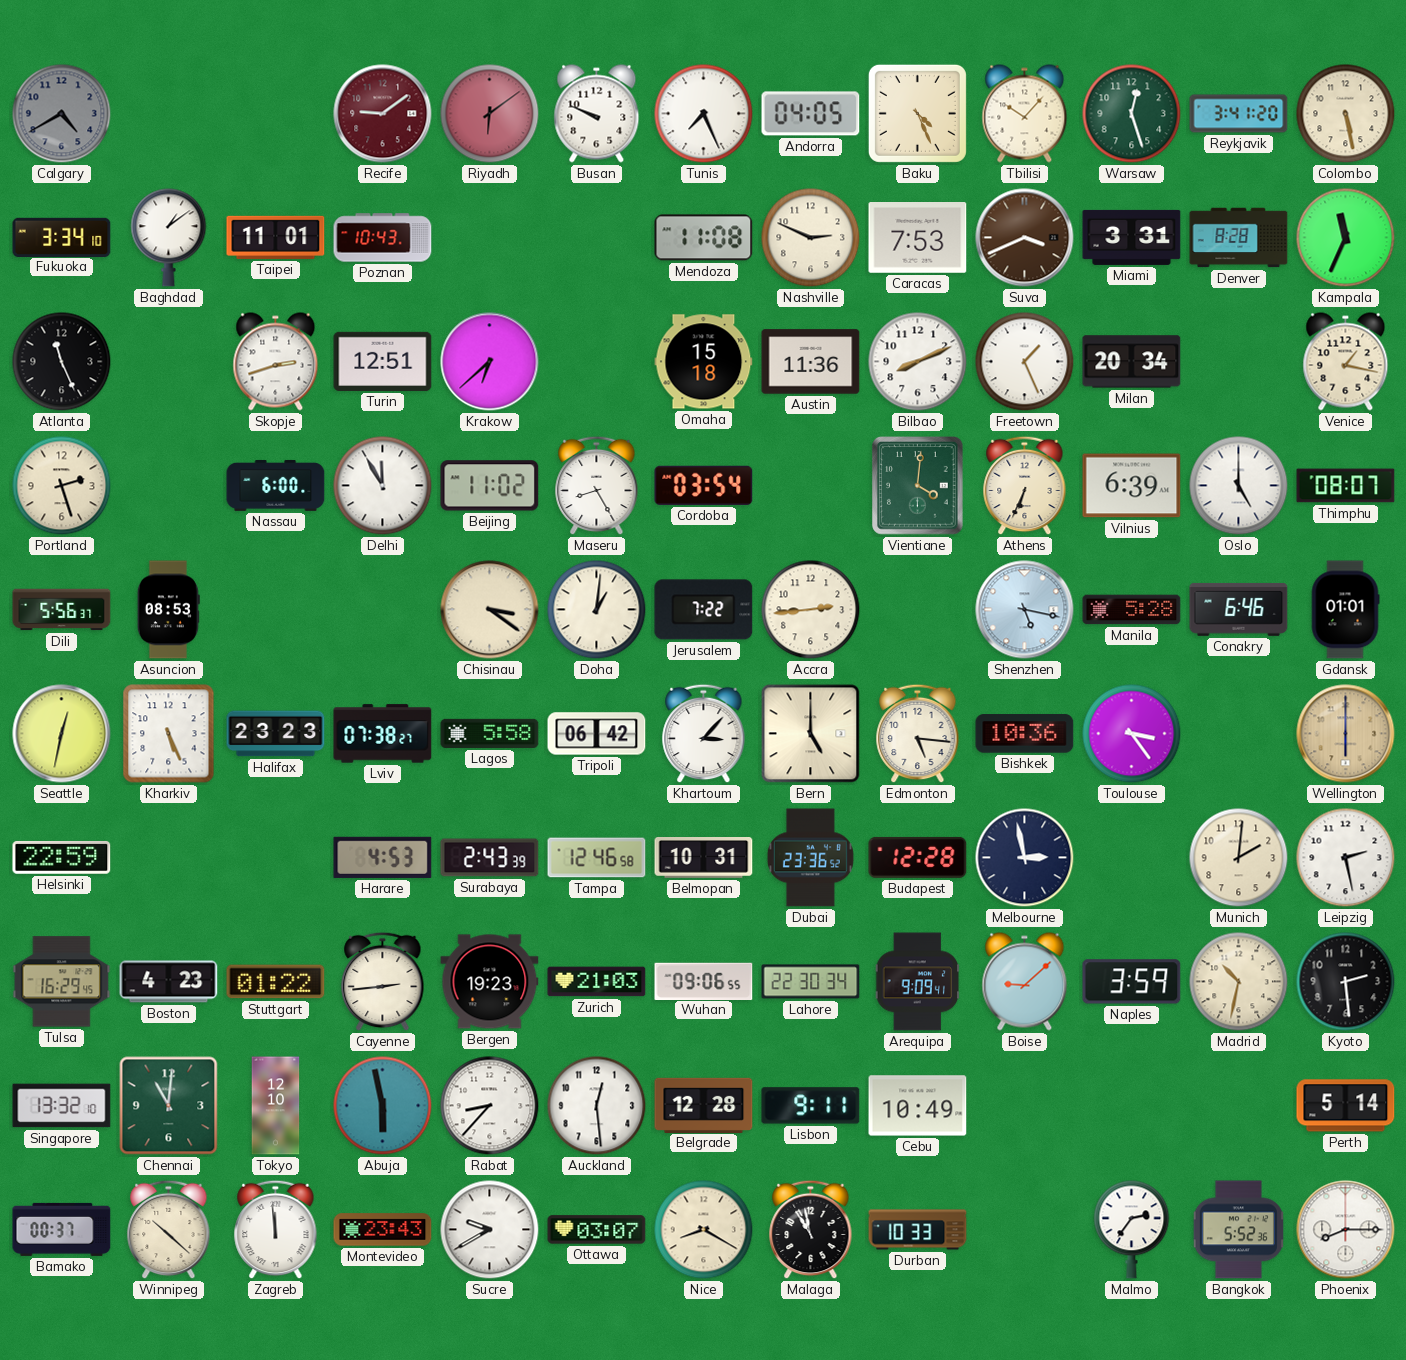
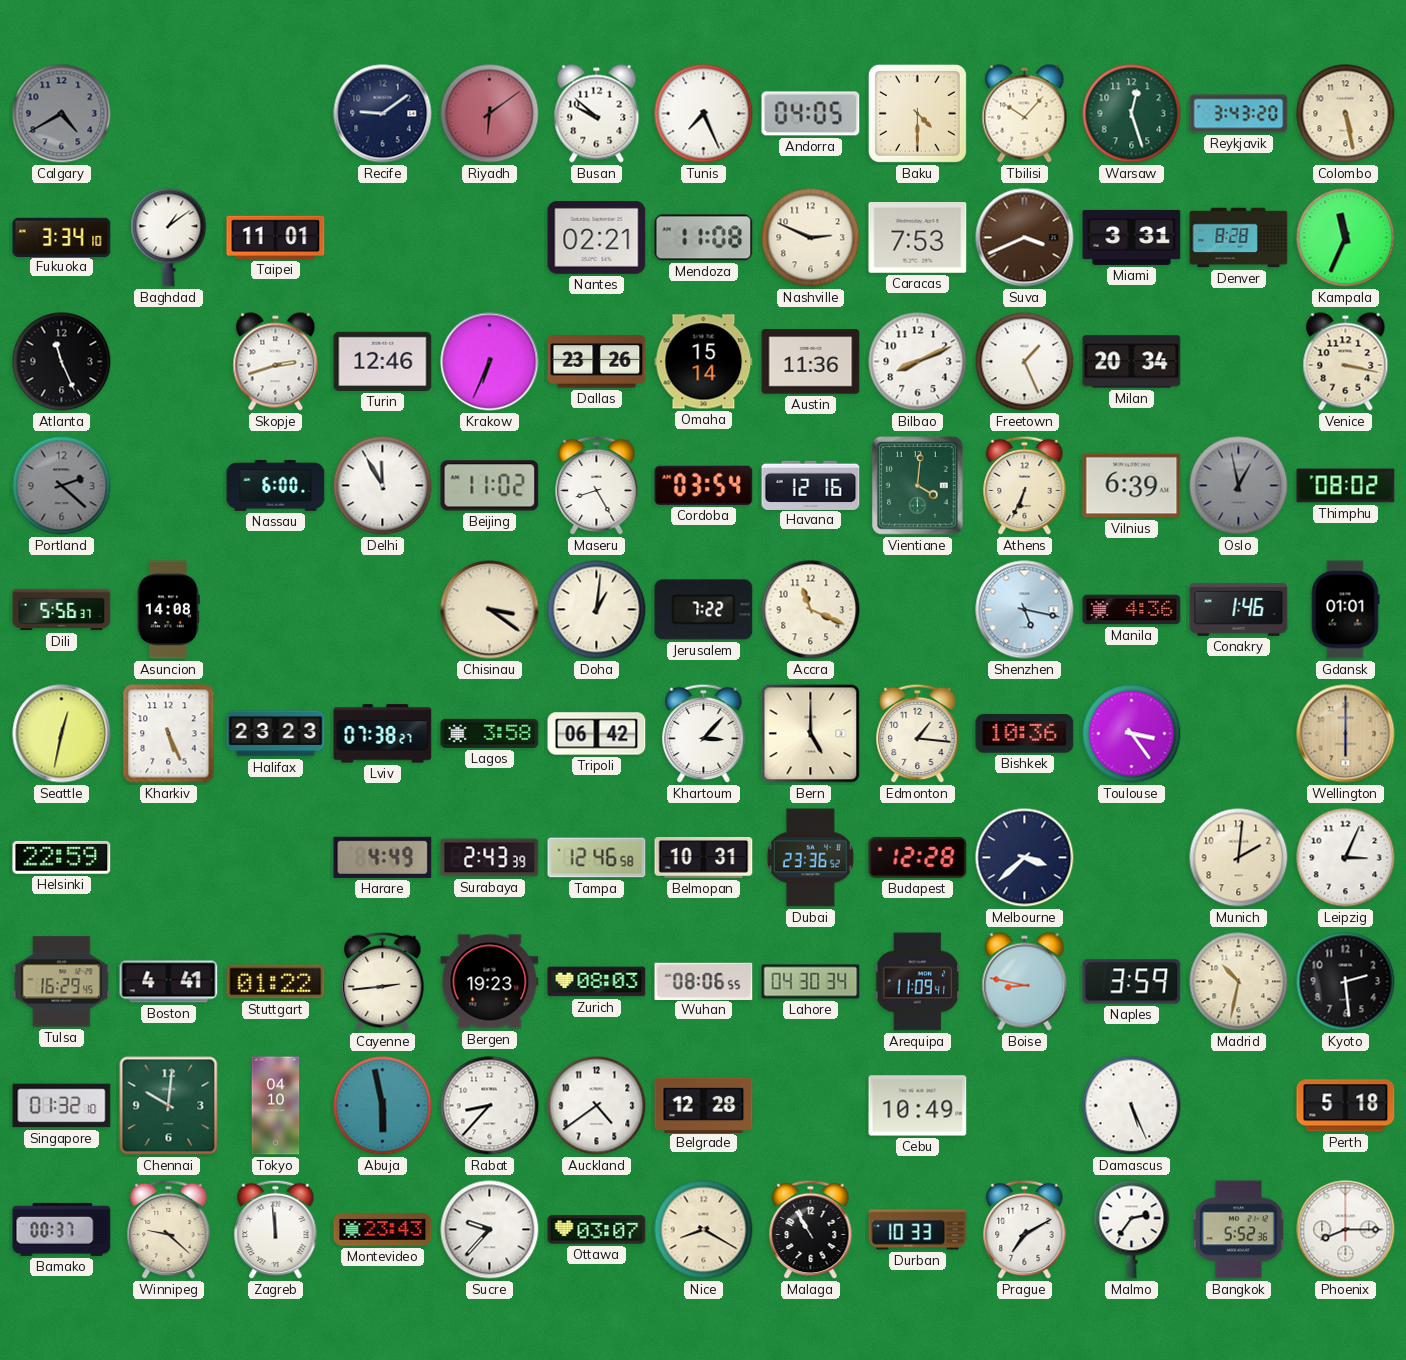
Recife dial: burgundy -> navy
Busan: 9:49 -> 9:52
Baku: 4:26 -> 4:30
Reykjavik: 3:41 -> 3:43
Poznan: 10:43 -> none
Nantes: none -> 02:21
Turin: 12:51 -> 12:46
Krakow: 6:38 -> 6:34
Dallas: none -> 23:26
Omaha: 15:18 -> 15:14
Venice: 1:17 -> 3:17
Portland: 2:27 -> 2:22
Portland dial: cream -> grey
Havana: none -> 12:16
Oslo: 5:00 -> 12:58
Oslo dial: white -> grey
Thimphu: 08:07 -> 08:02
Asuncion: 08:53 -> 14:08
Accra: 2:44 -> 11:19
Manila: 5:28 -> 4:36
Conakry: 6:46 -> 1:46
Lagos: 5:58 -> 3:58
Edmonton: 5:16 -> 1:16
Harare: 4:53 -> 4:49
Melbourne: 2:58 -> 3:38
Leipzig: 2:28 -> 3:04
Boston: 4:23 -> 4:41
Zurich: 21:03 -> 08:03
Wuhan: 09:06 -> 08:06
Lahore: 22:30 -> 04:30
Arequipa: 9:09 -> 11:09
Boise: 9:08 -> 8:47
Singapore: 13:32 -> 01:32
Chennai: 11:01 -> 10:01
Tokyo: 12:10 -> 04:10
Auckland: 12:29 -> 4:39
Lisbon: 9:11 -> none
Damascus: none -> 5:26
Perth: 5:14 -> 5:18
Winnipeg: 10:22 -> 9:22
Sucre: 9:40 -> 9:37
Malaga: 10:58 -> 10:55
Prague: none -> 7:10
